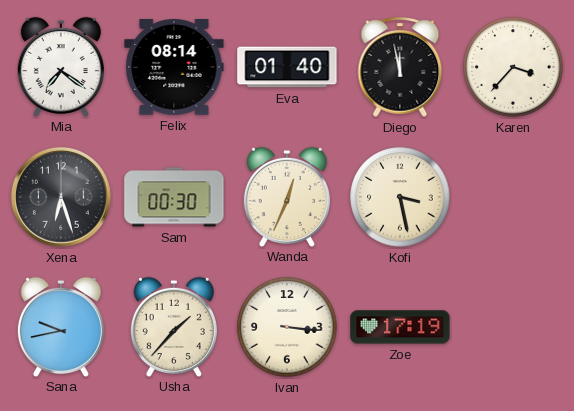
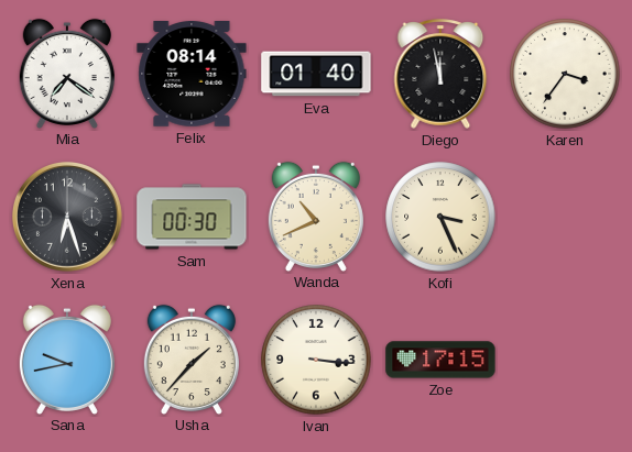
Karen: 3:37 -> 3:36
Wanda: 12:34 -> 10:41
Kofi: 3:28 -> 3:26
Zoe: 17:19 -> 17:15
